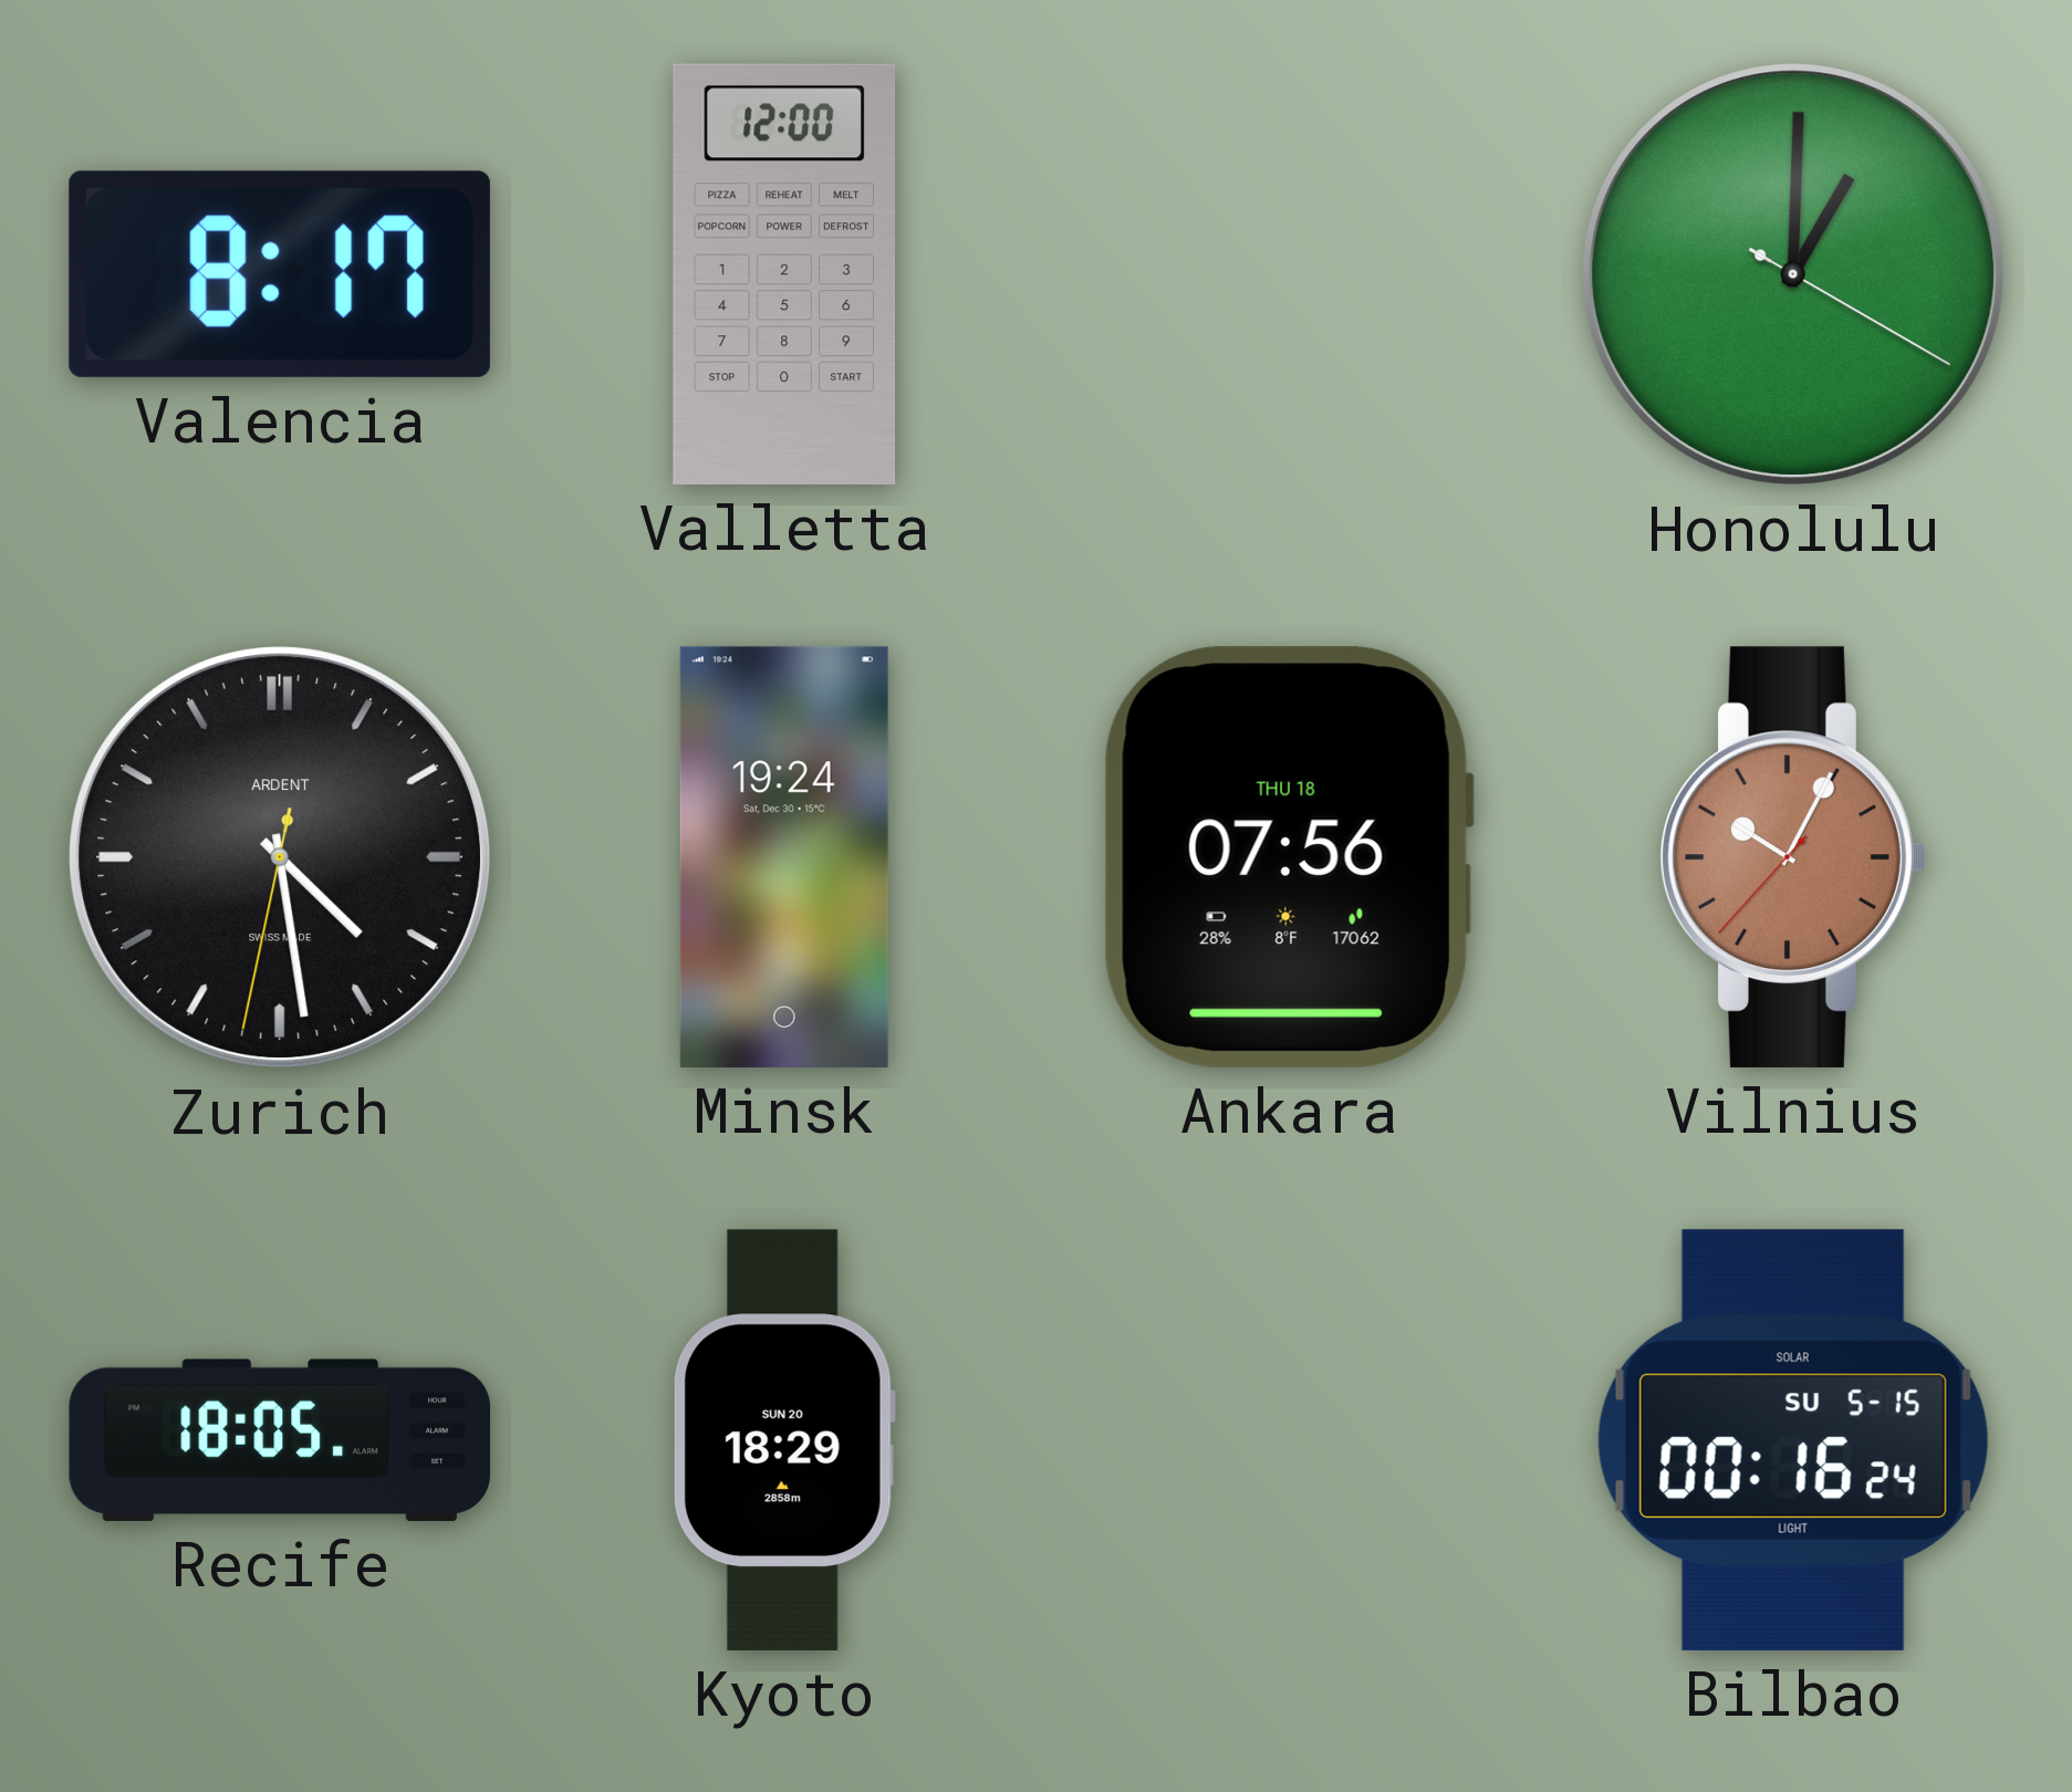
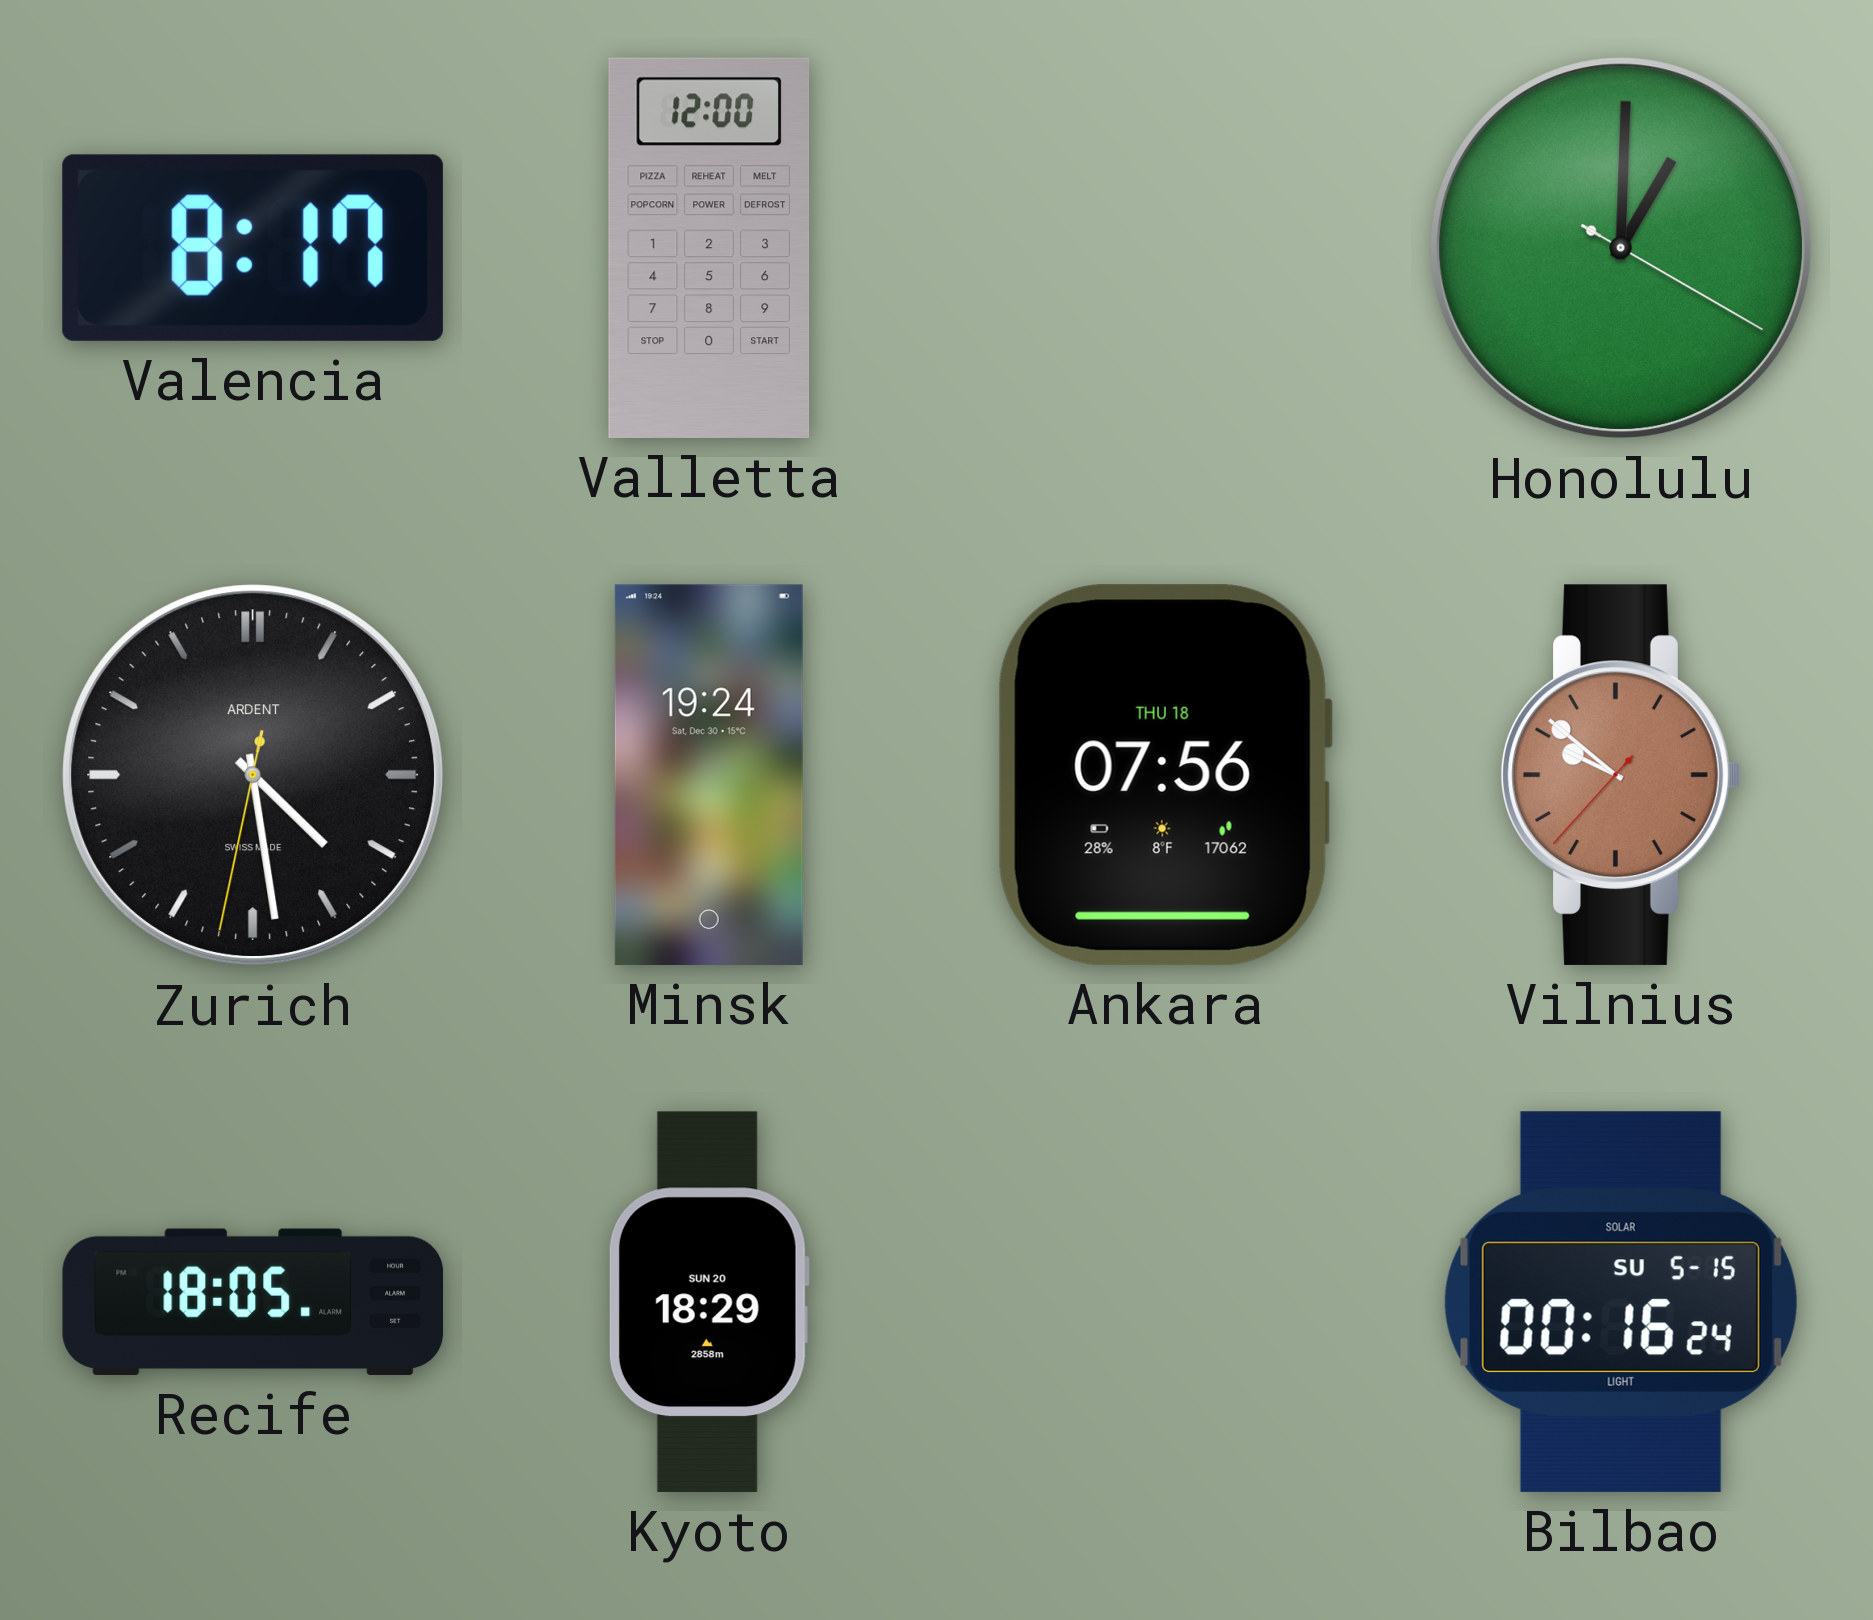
Vilnius: 10:04 -> 9:51
